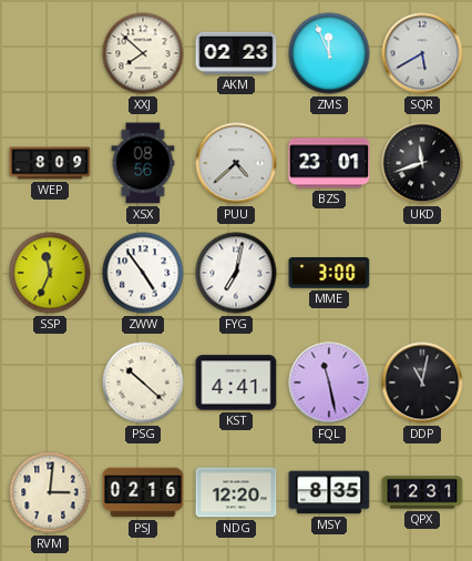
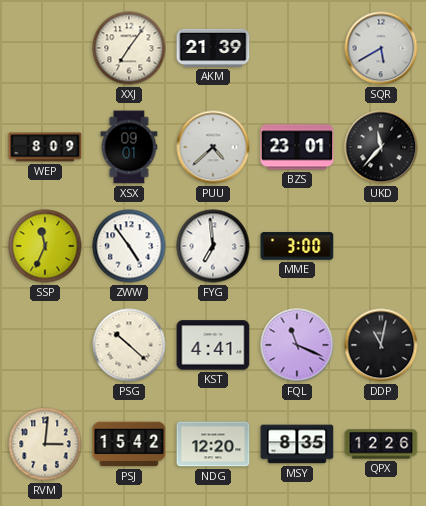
XXJ: 7:52 -> 7:06
AKM: 02:23 -> 21:39
ZMS: 11:56 -> none
XSX: 08:56 -> 09:01
UKD: 11:42 -> 11:37
FYG: 7:02 -> 6:59
FQL: 11:28 -> 11:19
PSJ: 02:16 -> 15:42
QPX: 12:31 -> 12:26
